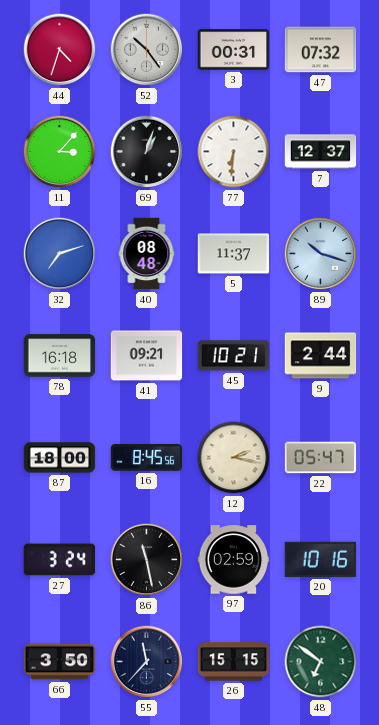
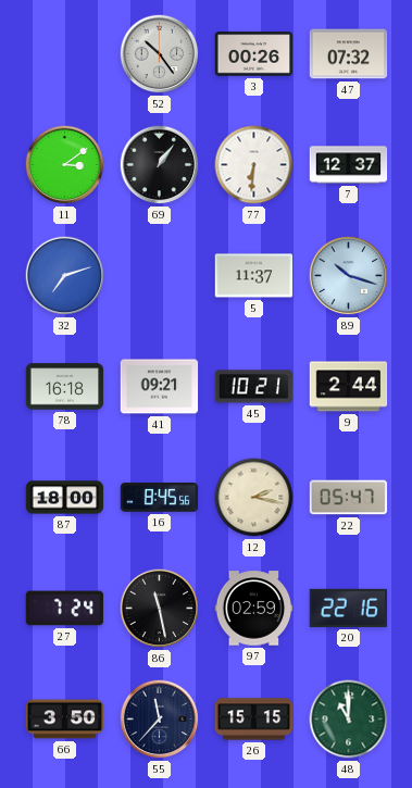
44: 4:33 -> none
3: 00:31 -> 00:26
11: 3:07 -> 3:09
69: 1:03 -> 1:06
40: 08:48 -> none
27: 3:24 -> 7:24
20: 10:16 -> 22:16
48: 6:51 -> 11:00
